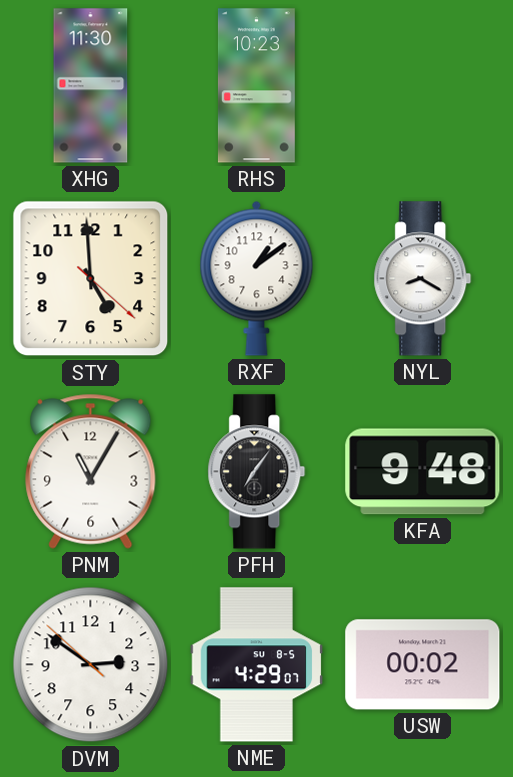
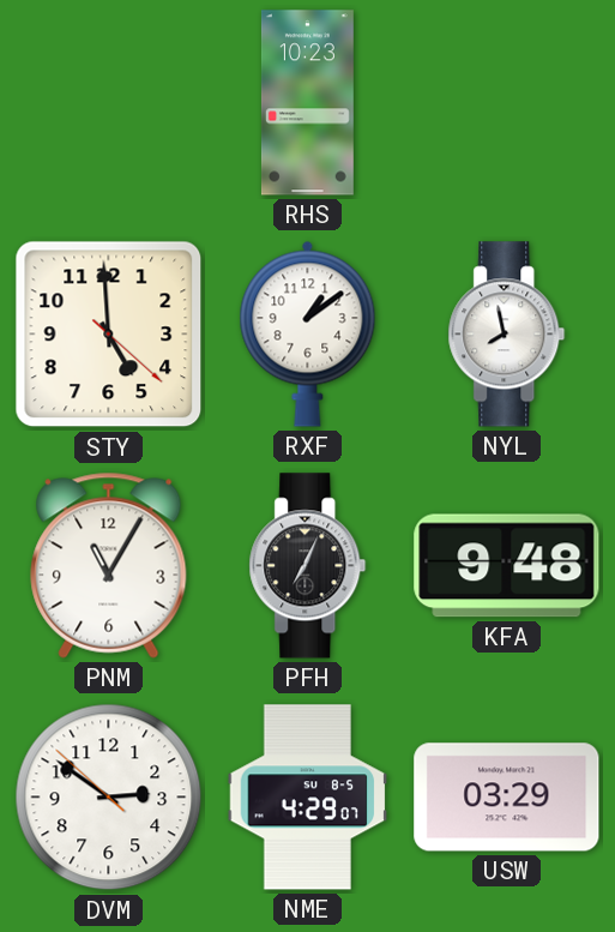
XHG: 11:30 -> none
NYL: 8:20 -> 7:58
PFH: 7:06 -> 7:04
USW: 00:02 -> 03:29
